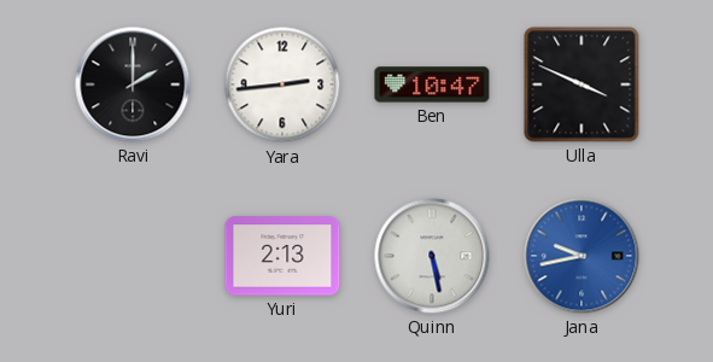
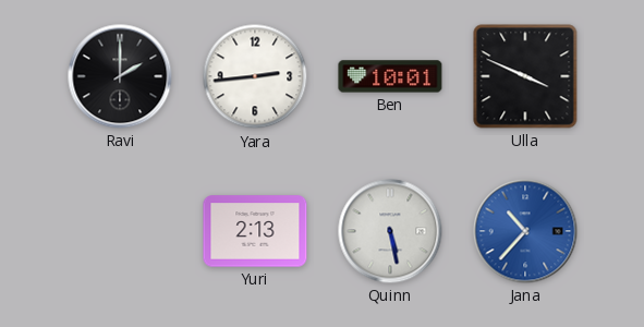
Ben: 10:47 -> 10:01
Jana: 9:43 -> 10:37
